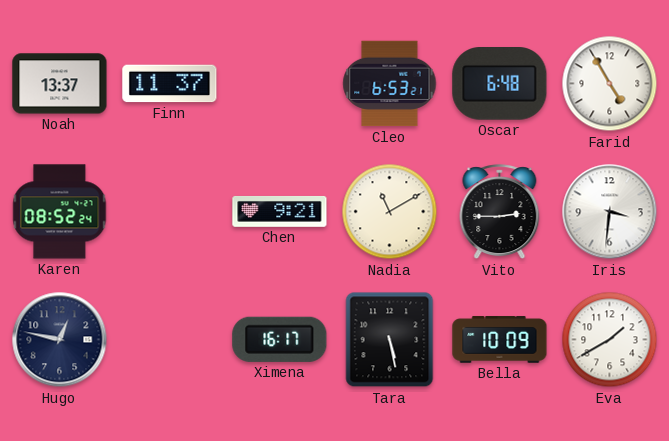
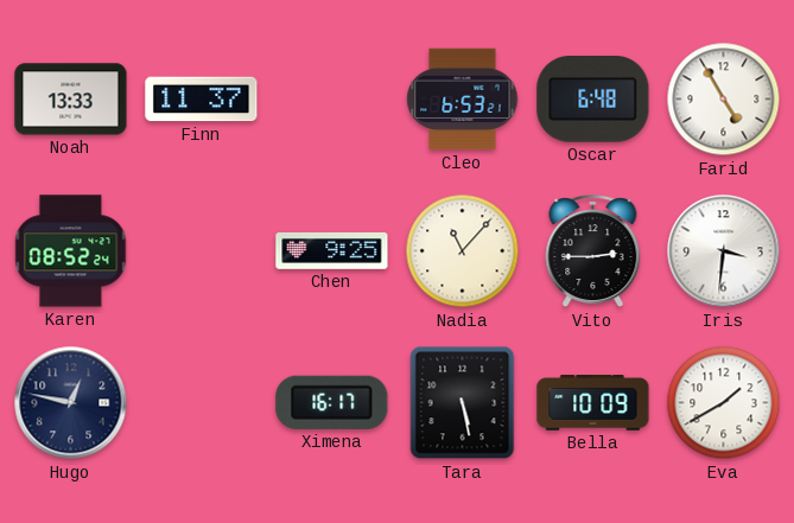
Noah: 13:37 -> 13:33
Chen: 9:21 -> 9:25
Nadia: 11:10 -> 11:07
